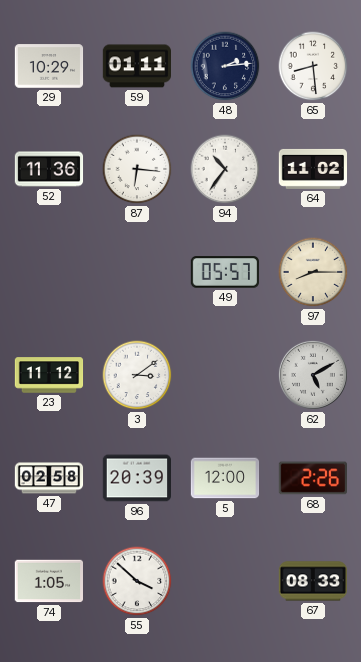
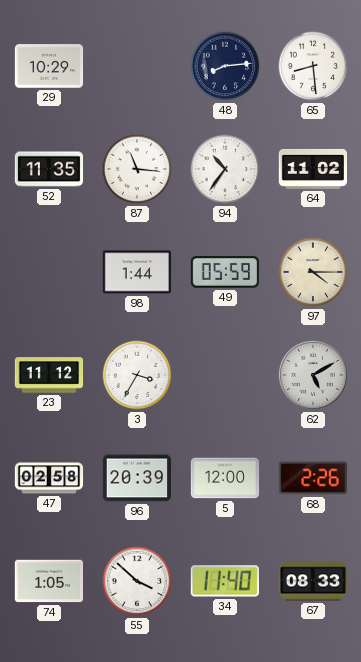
59: 01:11 -> none
48: 2:14 -> 8:14
52: 11:36 -> 11:35
87: 6:16 -> 11:16
98: none -> 1:44
49: 05:57 -> 05:59
97: 8:15 -> 4:15
3: 3:09 -> 3:35
34: none -> 11:40
